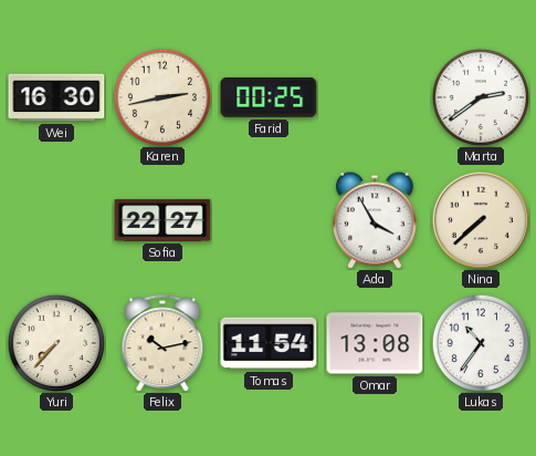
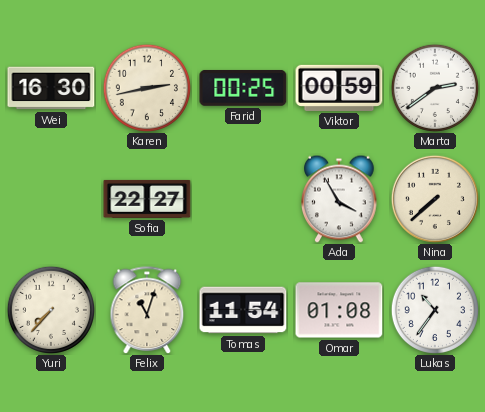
Viktor: none -> 00:59
Felix: 10:13 -> 11:03
Omar: 13:08 -> 01:08
